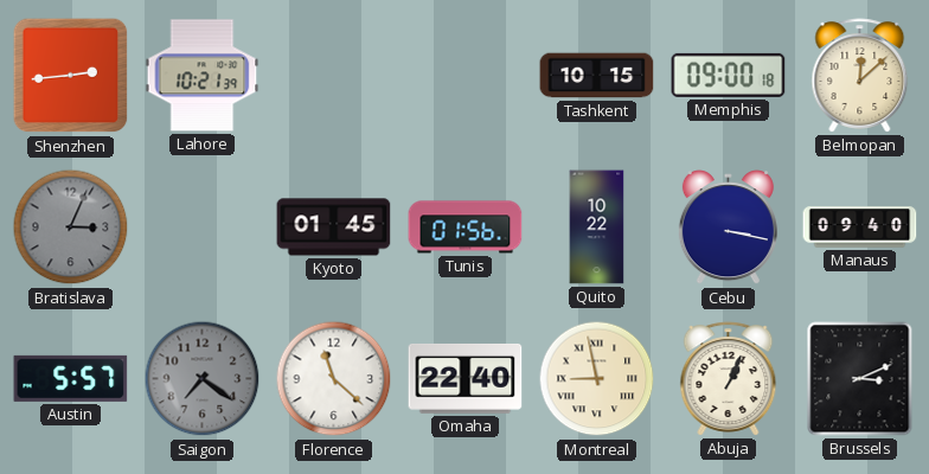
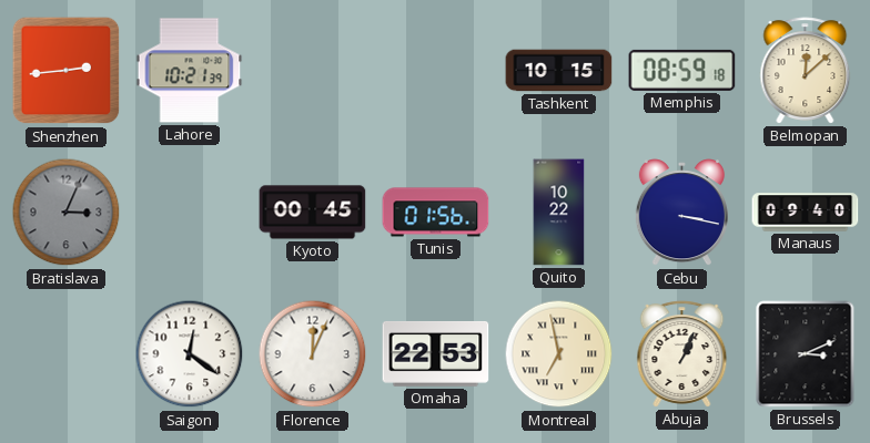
Memphis: 09:00 -> 08:59
Kyoto: 01:45 -> 00:45
Austin: 5:57 -> none
Saigon: 7:21 -> 12:21
Saigon dial: grey -> white
Florence: 11:22 -> 12:04
Omaha: 22:40 -> 22:53
Montreal: 8:58 -> 6:58
